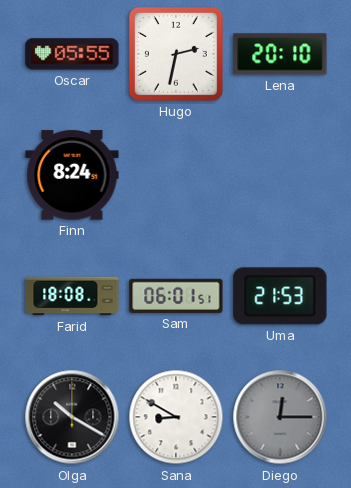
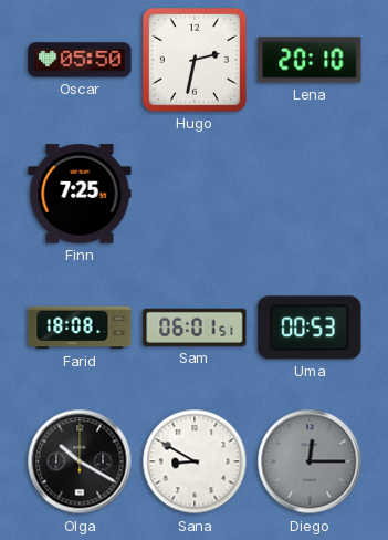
Oscar: 05:55 -> 05:50
Finn: 8:24 -> 7:25
Uma: 21:53 -> 00:53
